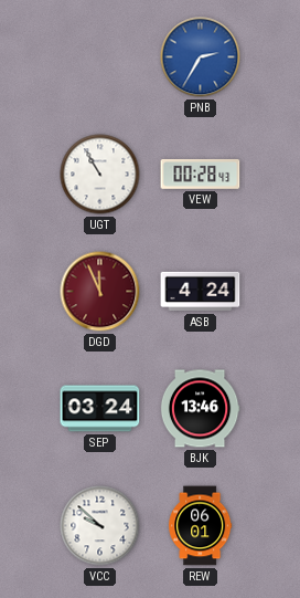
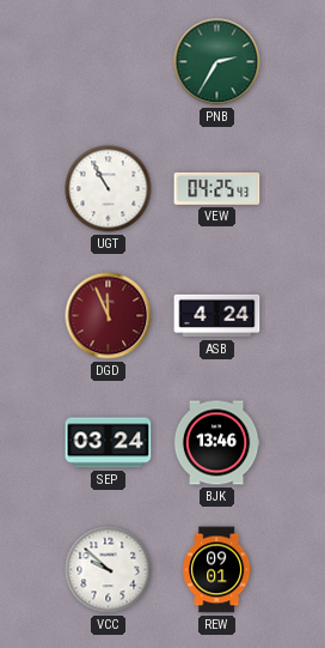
PNB dial: blue -> green
VEW: 00:28 -> 04:25
REW: 06:01 -> 09:01
